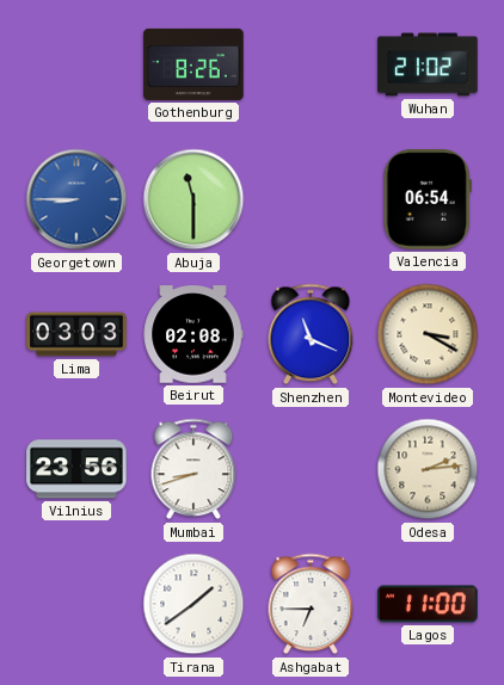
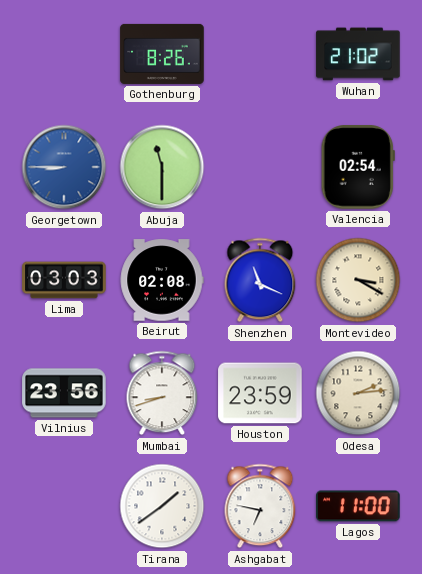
Valencia: 06:54 -> 02:54
Houston: none -> 23:59
Ashgabat: 6:45 -> 6:47
